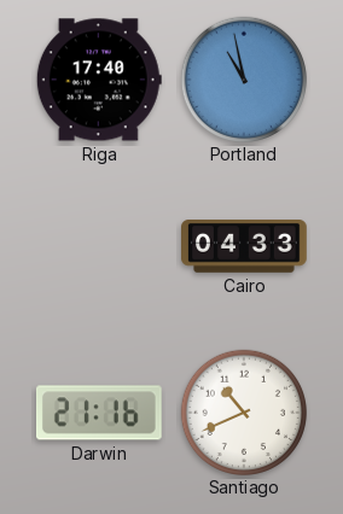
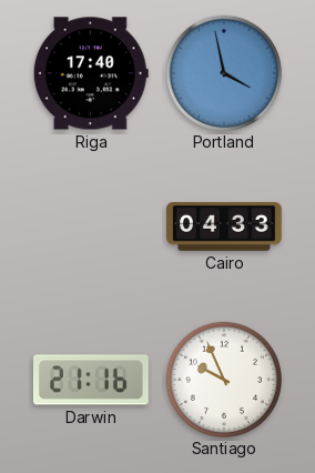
Portland: 10:58 -> 3:58
Santiago: 10:41 -> 9:56
